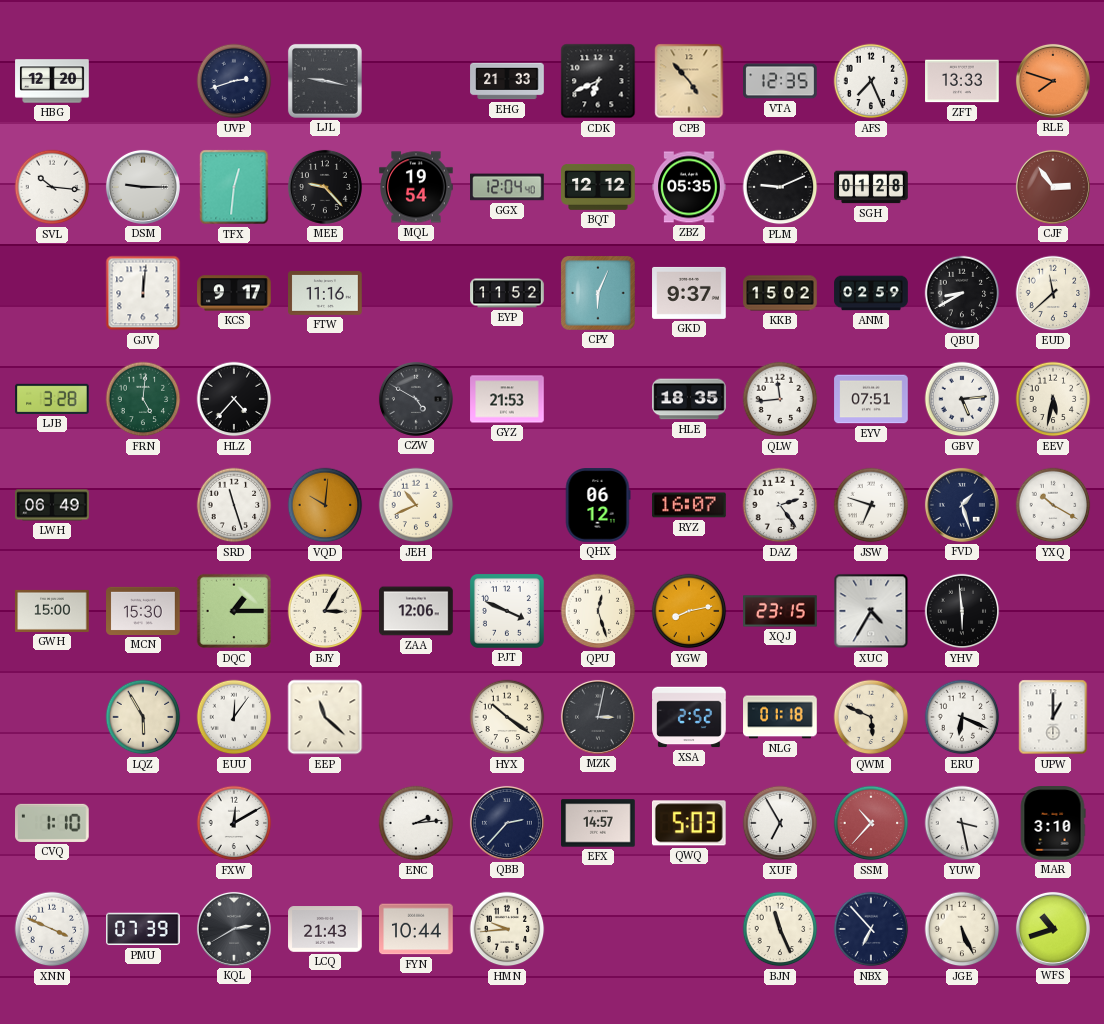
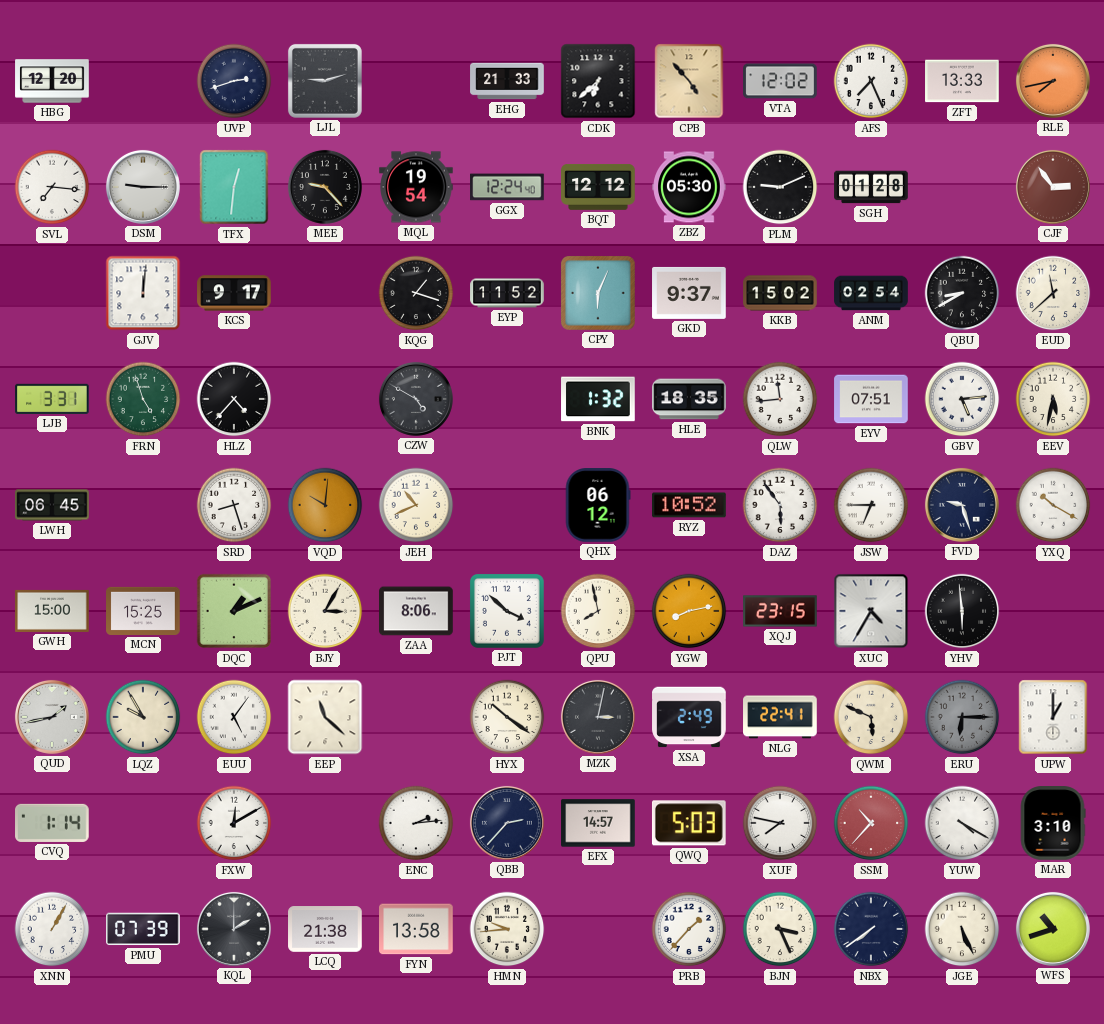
LJL: 9:17 -> 9:12
CDK: 6:41 -> 6:38
VTA: 12:35 -> 12:02
RLE: 7:48 -> 7:43
SVL: 10:16 -> 7:16
GGX: 12:04 -> 12:24
ZBZ: 05:35 -> 05:30
FTW: 11:16 -> none
KQG: none -> 1:18
ANM: 02:59 -> 02:54
LJB: 3:28 -> 3:31
FRN: 5:01 -> 4:57
GYZ: 21:53 -> none
BNK: none -> 1:32
LWH: 06:49 -> 06:45
SRD: 11:27 -> 8:27
RYZ: 16:07 -> 10:52
DAZ: 2:24 -> 5:54
JSW: 6:48 -> 6:45
FVD: 1:27 -> 9:27
MCN: 15:30 -> 15:25
DQC: 1:15 -> 1:11
ZAA: 12:06 -> 8:06
PJT: 3:49 -> 3:52
QPU: 12:27 -> 7:58
QUD: none -> 1:43
LQZ: 5:55 -> 9:55
EUU: 12:06 -> 5:06
XSA: 2:52 -> 2:49
NLG: 01:18 -> 22:41
ERU: 6:19 -> 6:15
ERU dial: white -> grey
CVQ: 1:10 -> 1:14
XUF: 6:55 -> 7:47
YUW: 3:28 -> 4:20
XNN: 3:49 -> 1:05
KQL: 2:40 -> 2:00
LCQ: 21:43 -> 21:38
FYN: 10:44 -> 13:58
PRB: none -> 1:37
BJN: 11:26 -> 3:26
NBX: 6:53 -> 7:39
